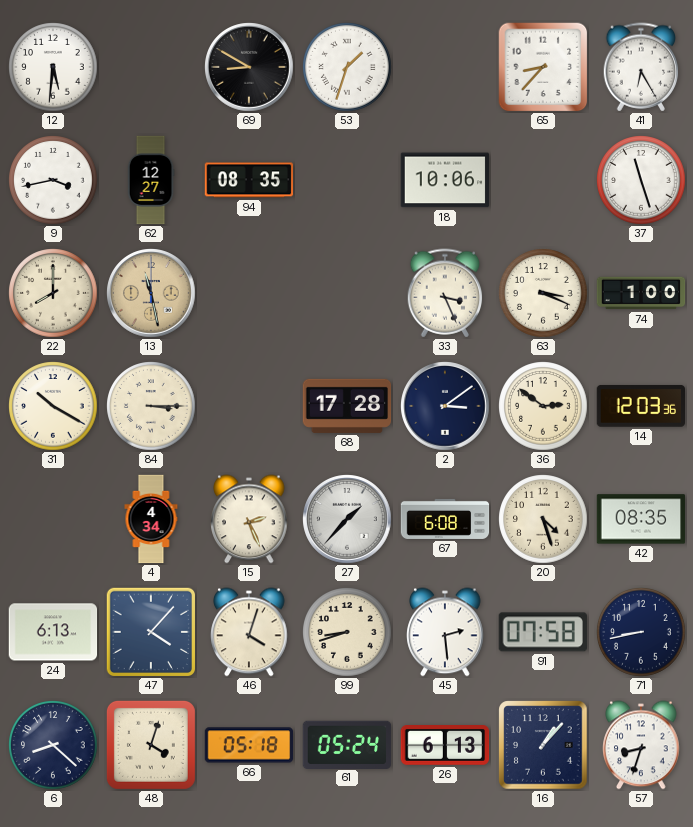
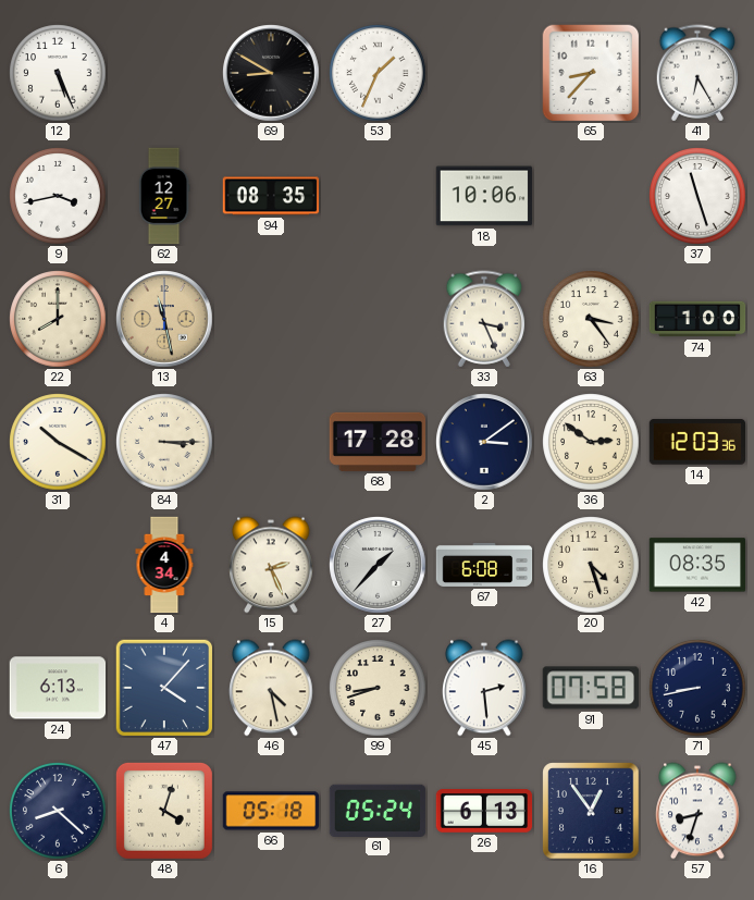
12: 5:31 -> 5:26
53: 1:33 -> 1:34
63: 3:19 -> 3:24
46: 4:03 -> 4:28
16: 1:07 -> 12:54
